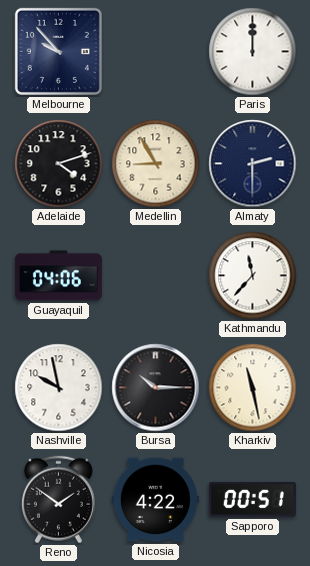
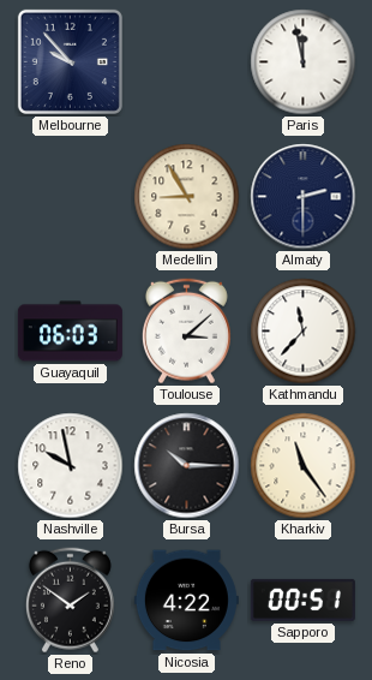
Paris: 12:00 -> 11:58
Adelaide: 4:12 -> none
Guayaquil: 04:06 -> 06:03
Toulouse: none -> 3:08
Kharkiv: 11:28 -> 11:24
